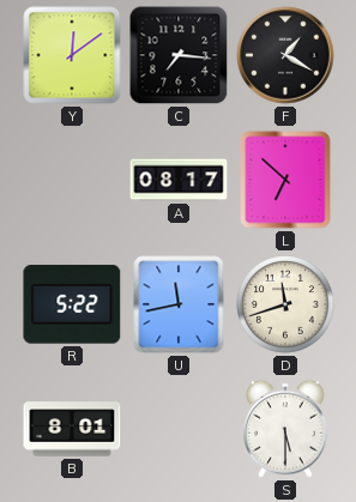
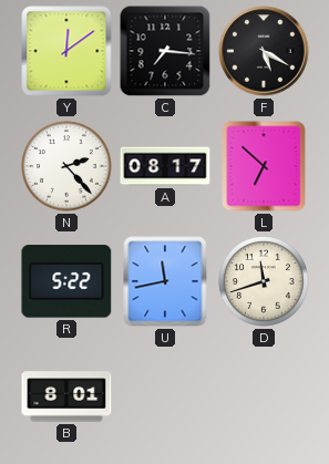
F: 1:20 -> 5:20
N: none -> 2:23
S: 5:30 -> none
